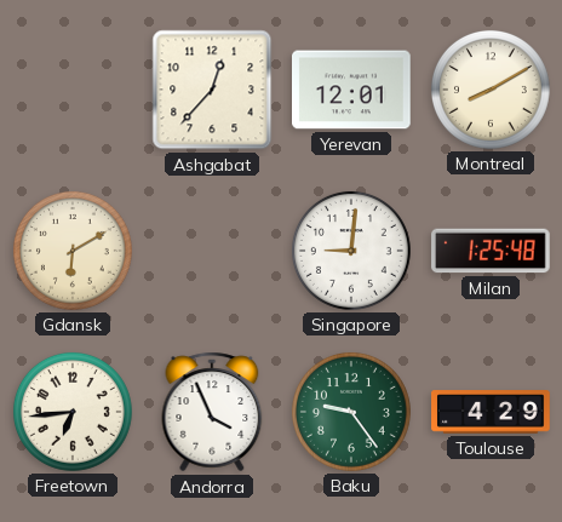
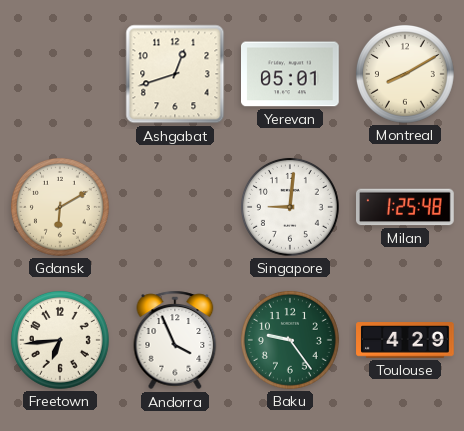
Ashgabat: 12:37 -> 12:42
Yerevan: 12:01 -> 05:01
